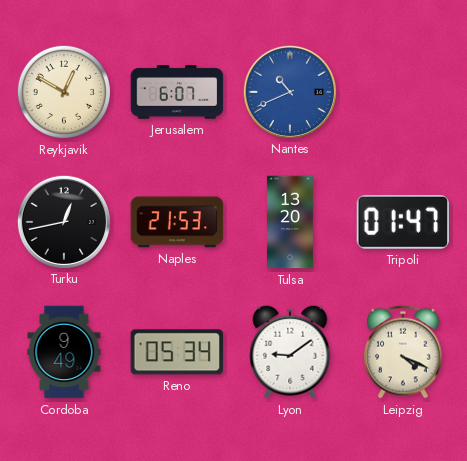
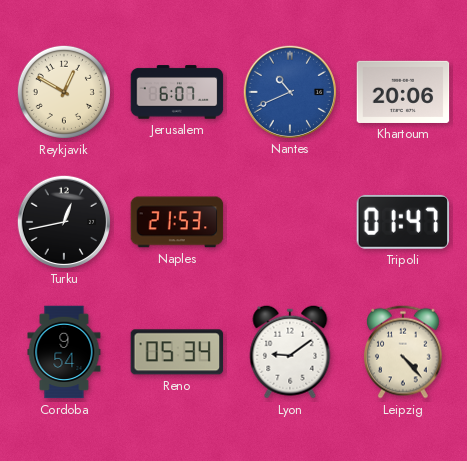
Khartoum: none -> 20:06
Tulsa: 13:20 -> none
Cordoba: 9:49 -> 9:54
Leipzig: 4:19 -> 4:23
